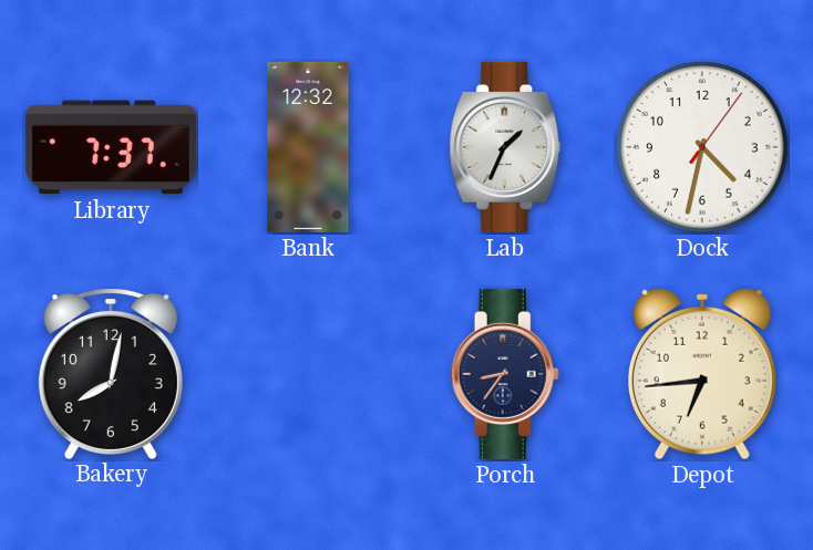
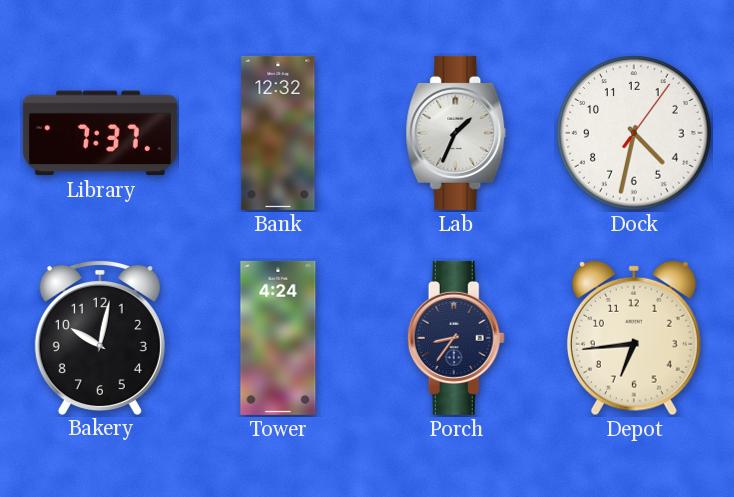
Bakery: 8:02 -> 10:02
Tower: none -> 4:24
